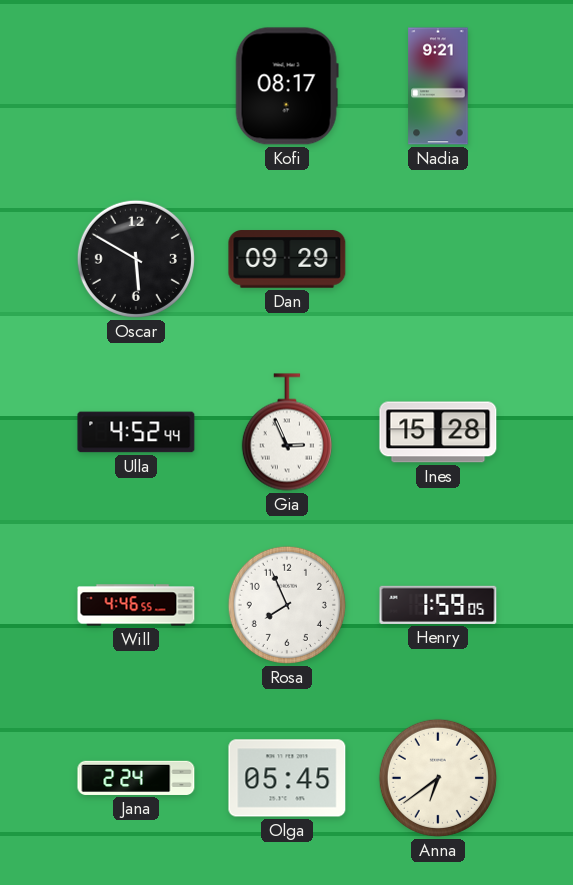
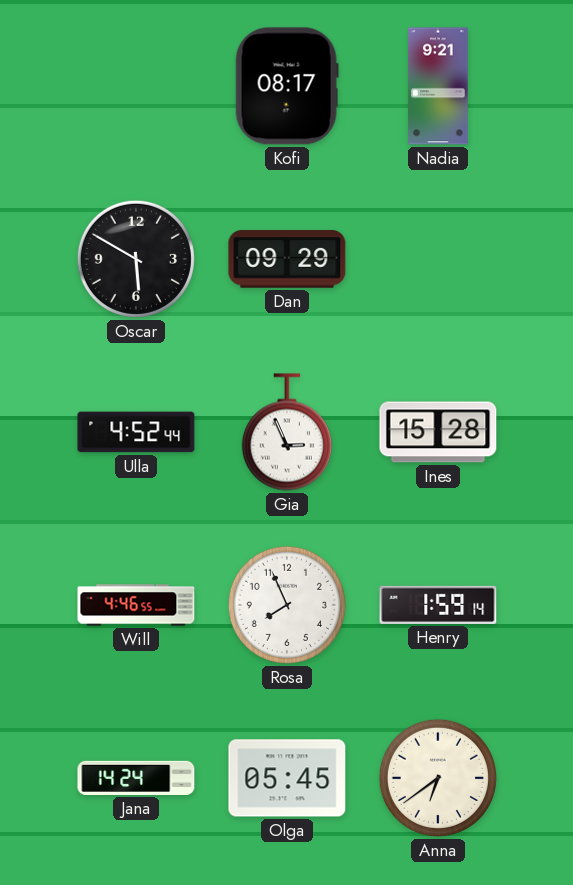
Henry: 1:59:05 -> 1:59:14
Jana: 2:24 -> 14:24
